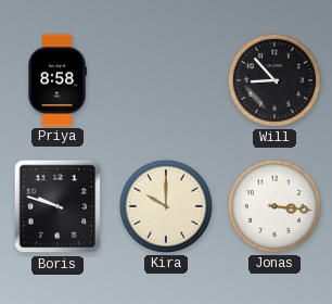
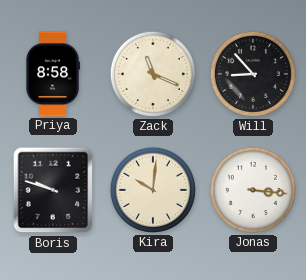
Zack: none -> 11:19
Kira: 10:00 -> 10:01
